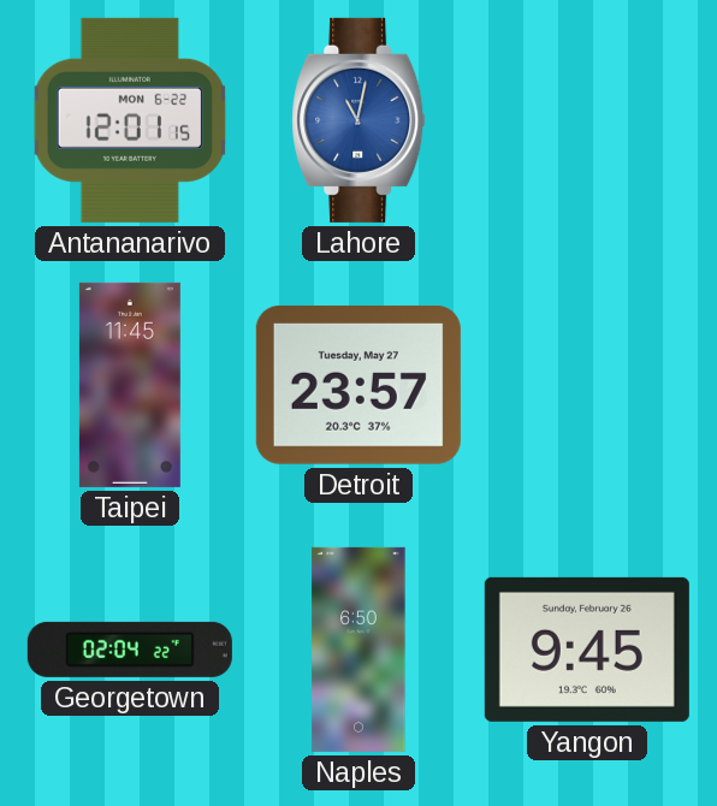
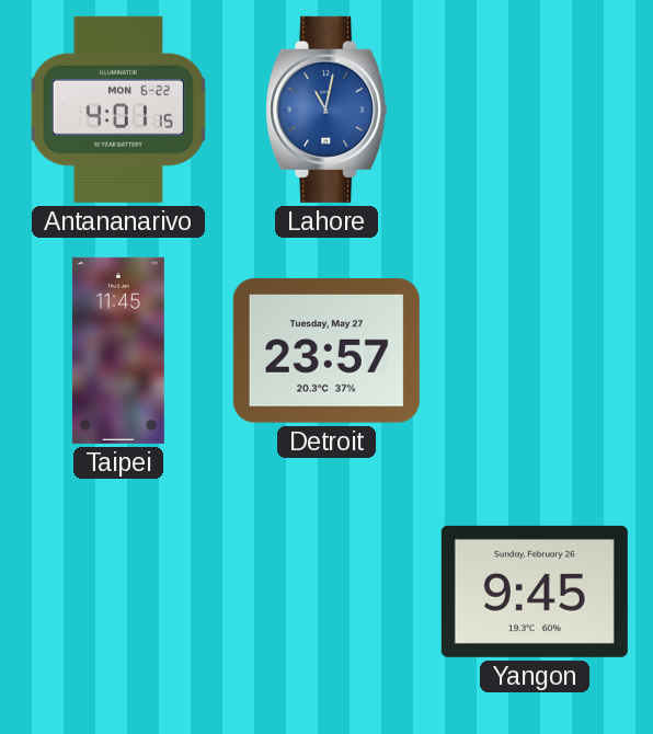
Antananarivo: 12:01 -> 4:01
Georgetown: 02:04 -> none
Naples: 6:50 -> none
